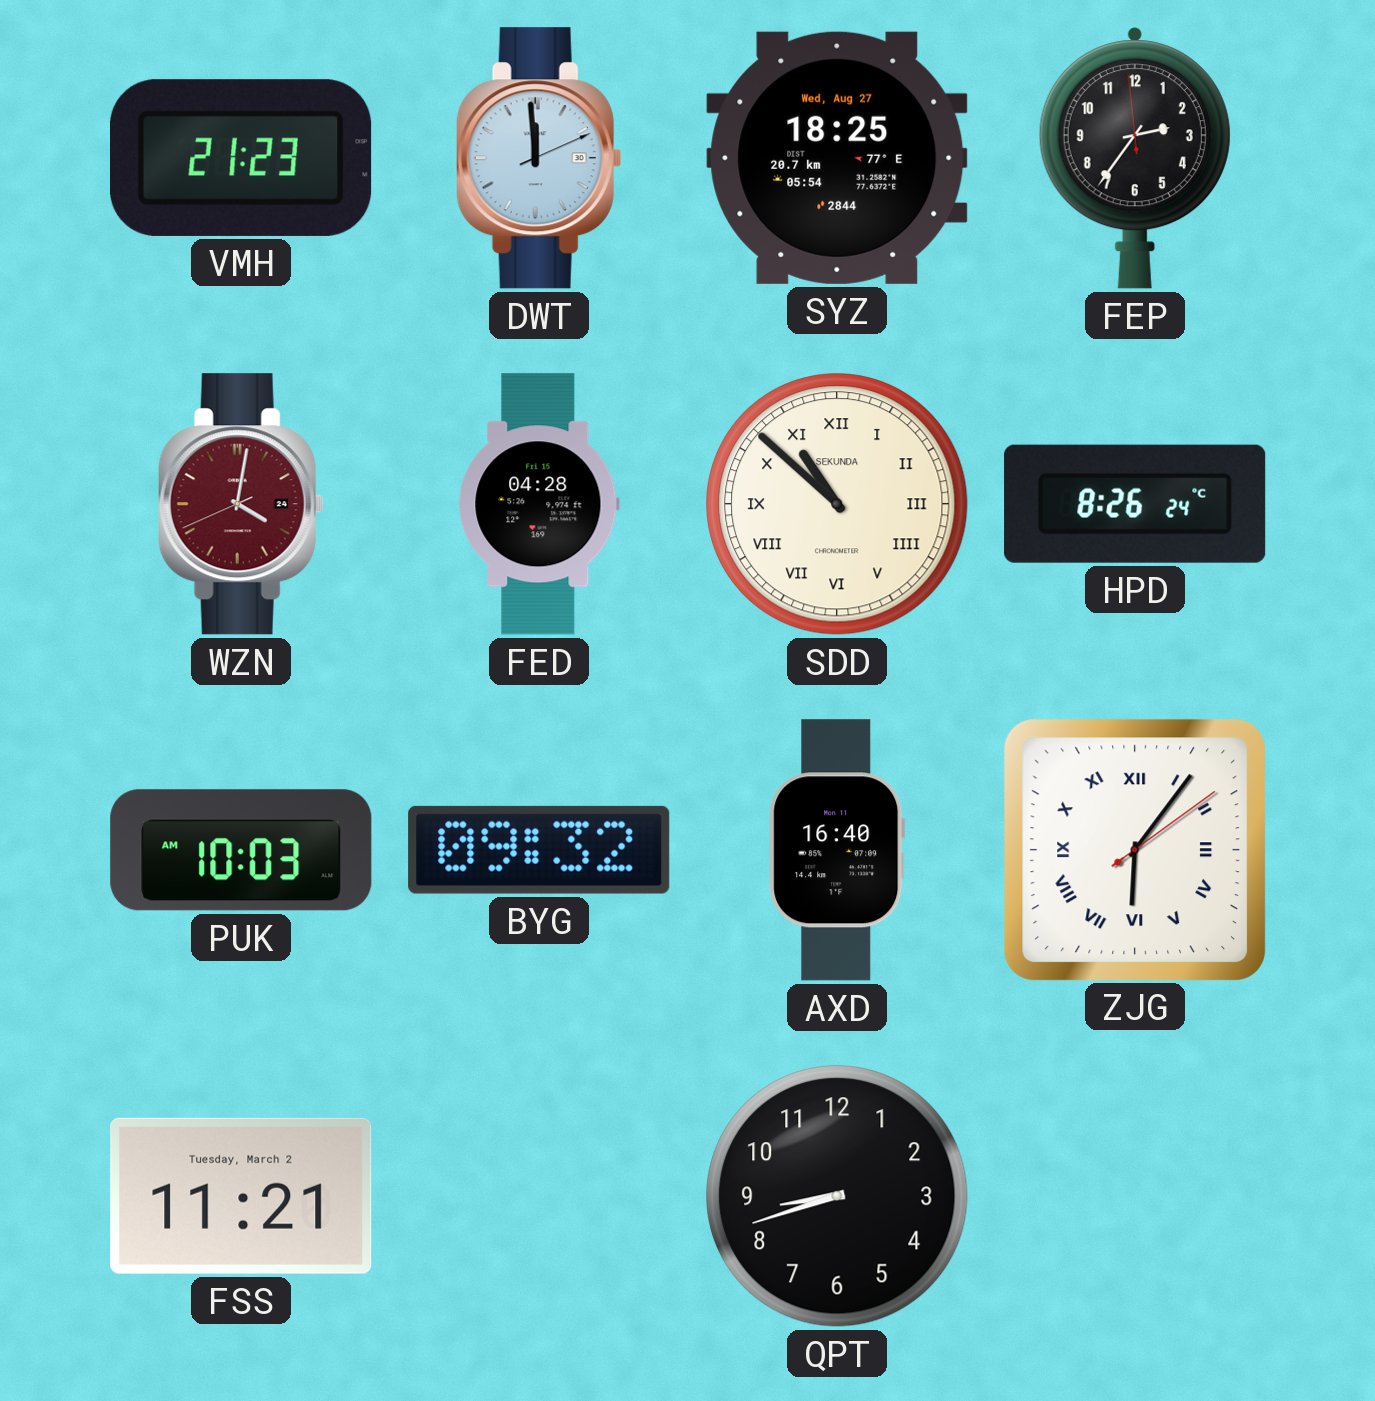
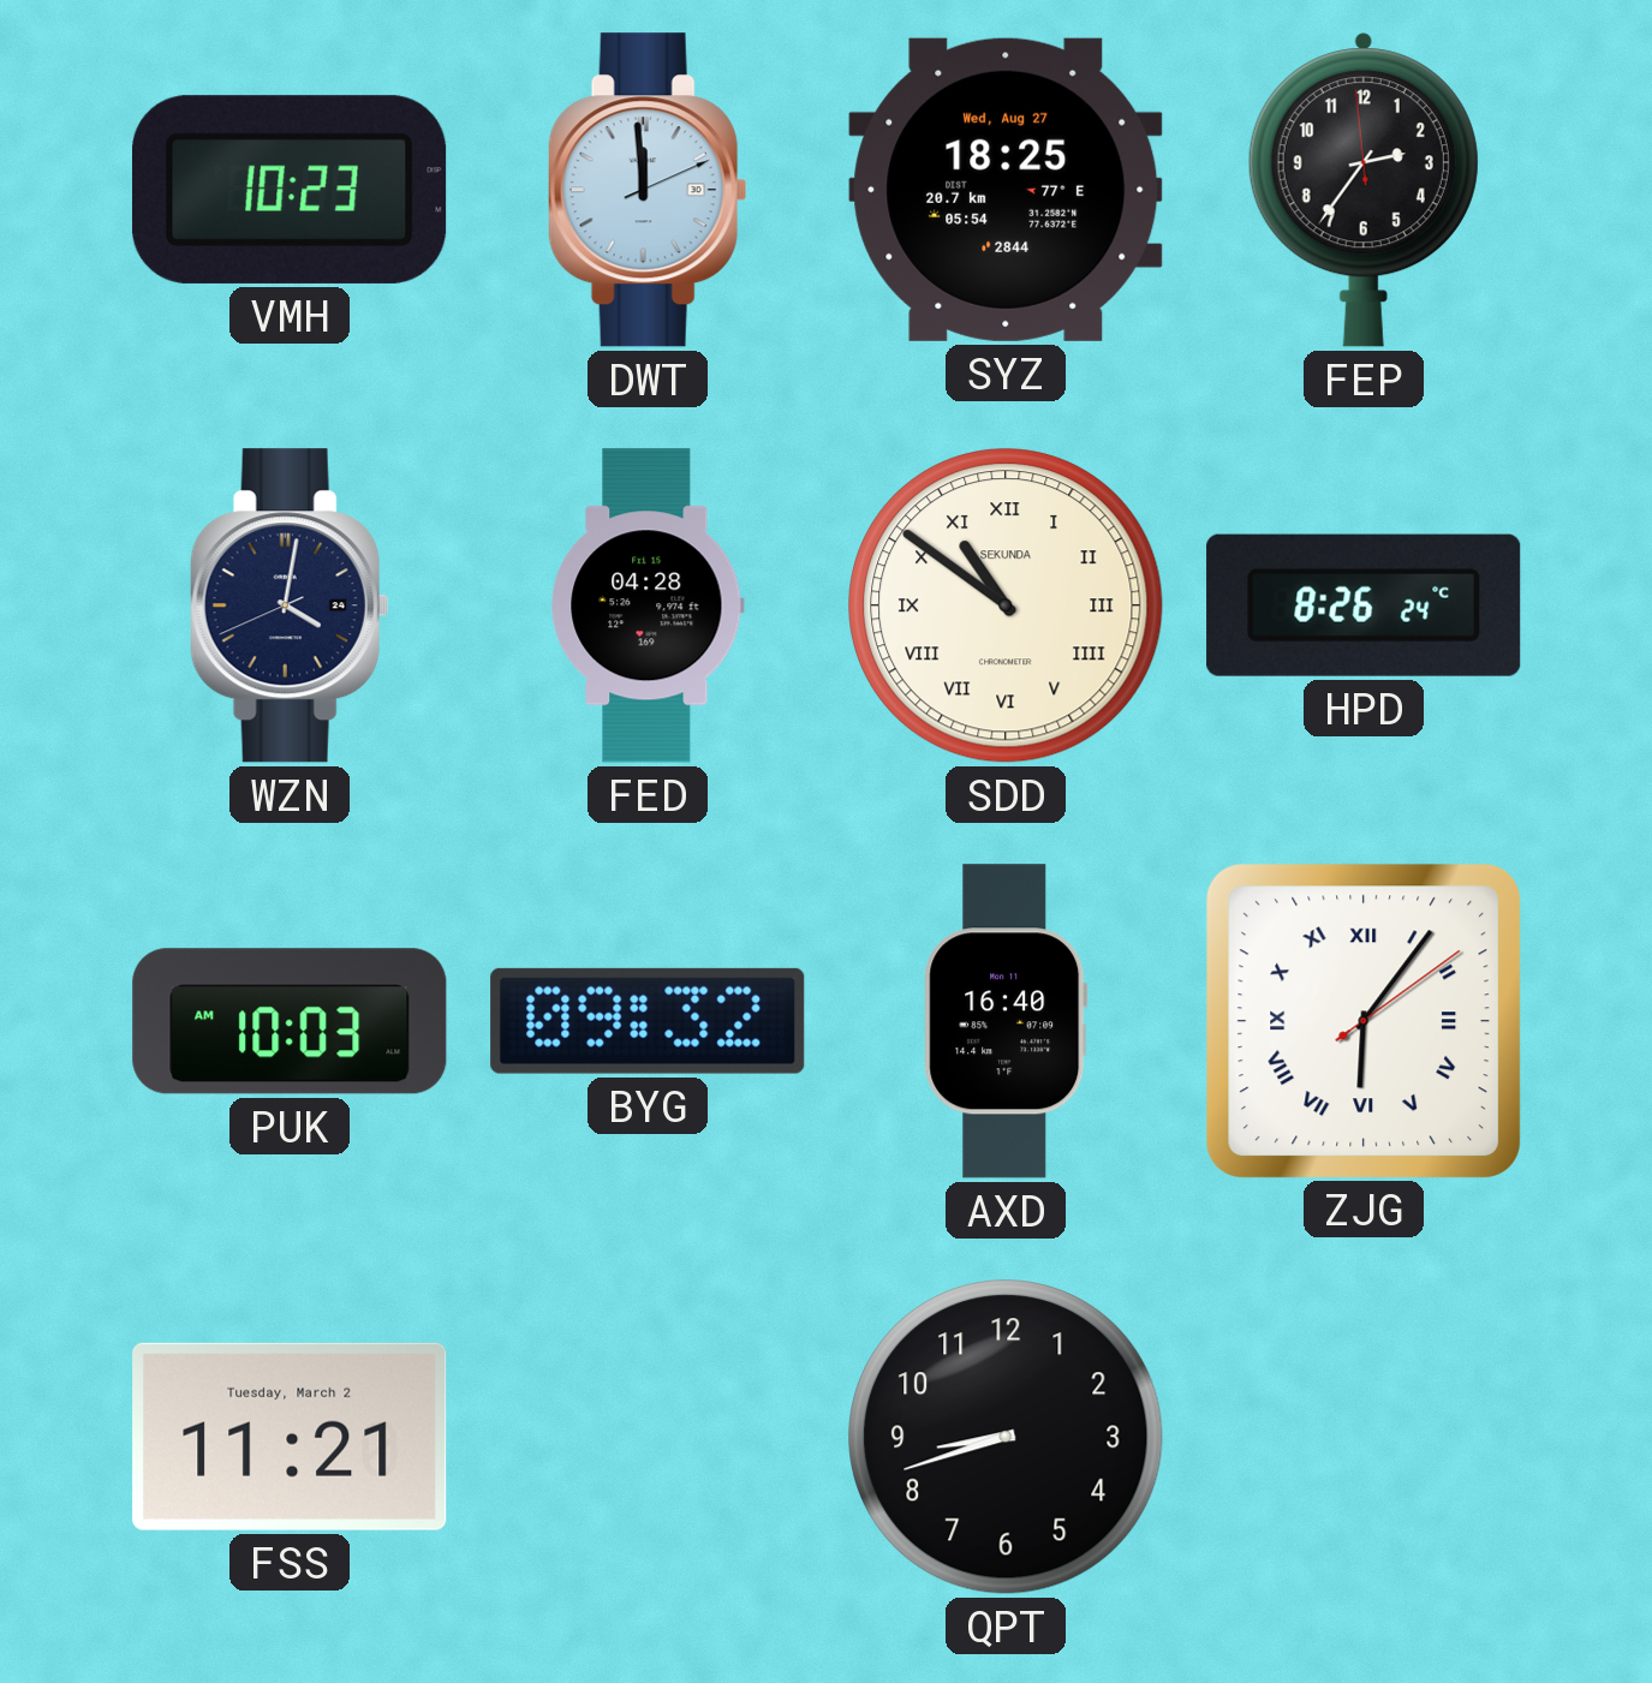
VMH: 21:23 -> 10:23
WZN dial: burgundy -> navy
SDD: 10:52 -> 10:51
